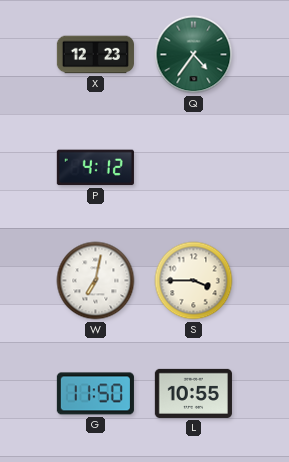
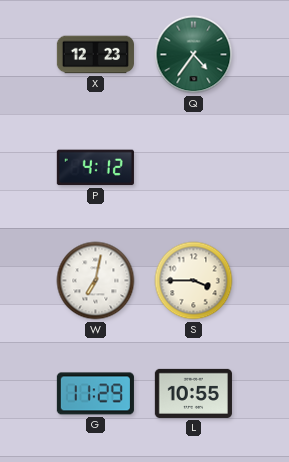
G: 11:50 -> 11:29
